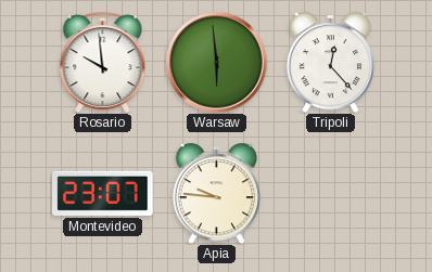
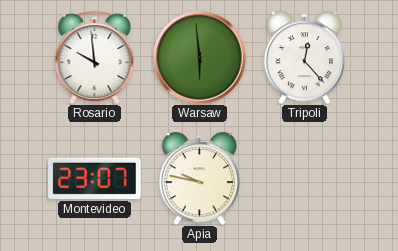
Apia: 9:46 -> 9:47
